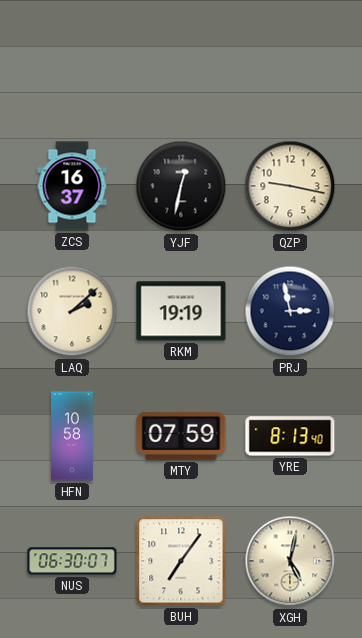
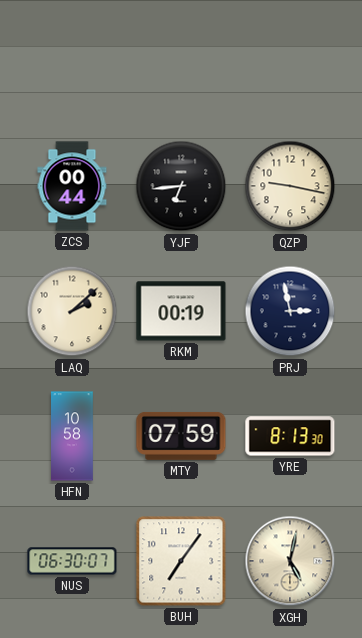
ZCS: 16:37 -> 00:44
YJF: 12:32 -> 6:44
RKM: 19:19 -> 00:19
YRE: 8:13:40 -> 8:13:30
